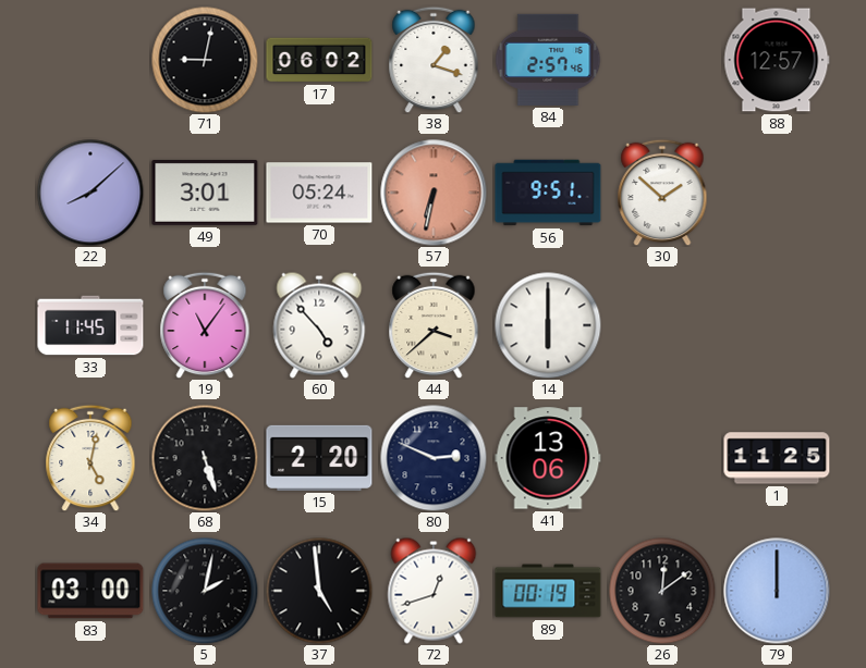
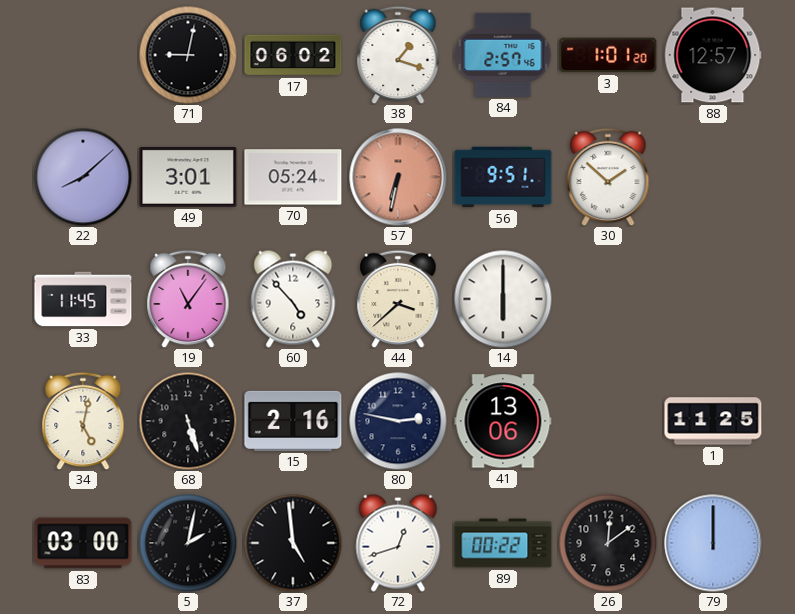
3: none -> 1:01
15: 2:20 -> 2:16
80: 2:49 -> 2:47
89: 00:19 -> 00:22
